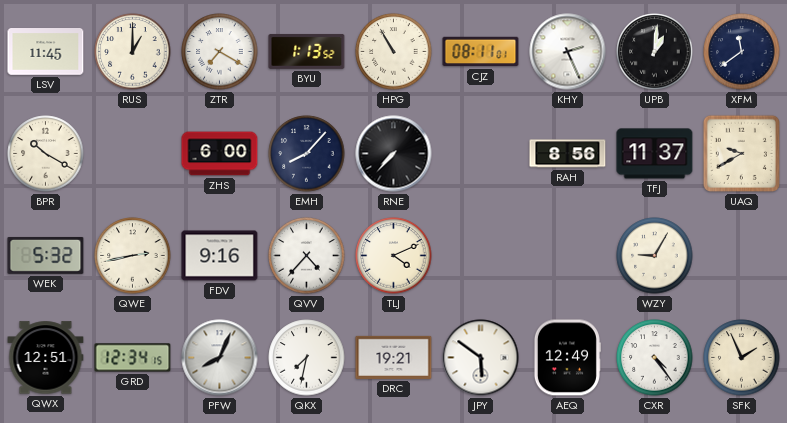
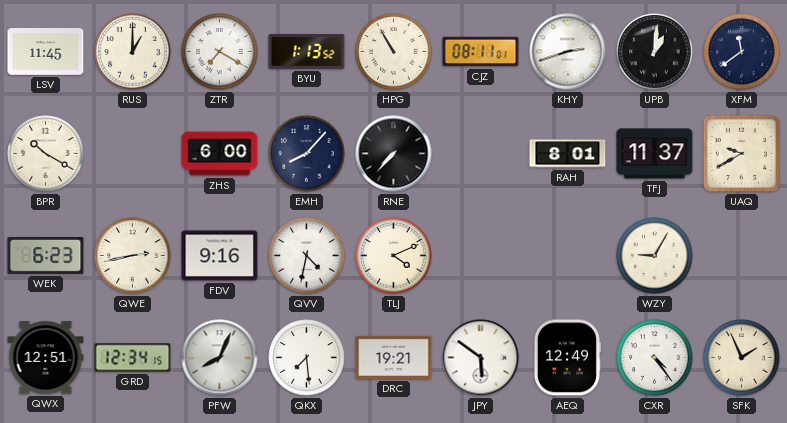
KHY: 2:26 -> 2:42
RAH: 8:56 -> 8:01
WEK: 5:32 -> 6:23
QVV: 4:37 -> 4:32
QKX: 7:32 -> 7:29
